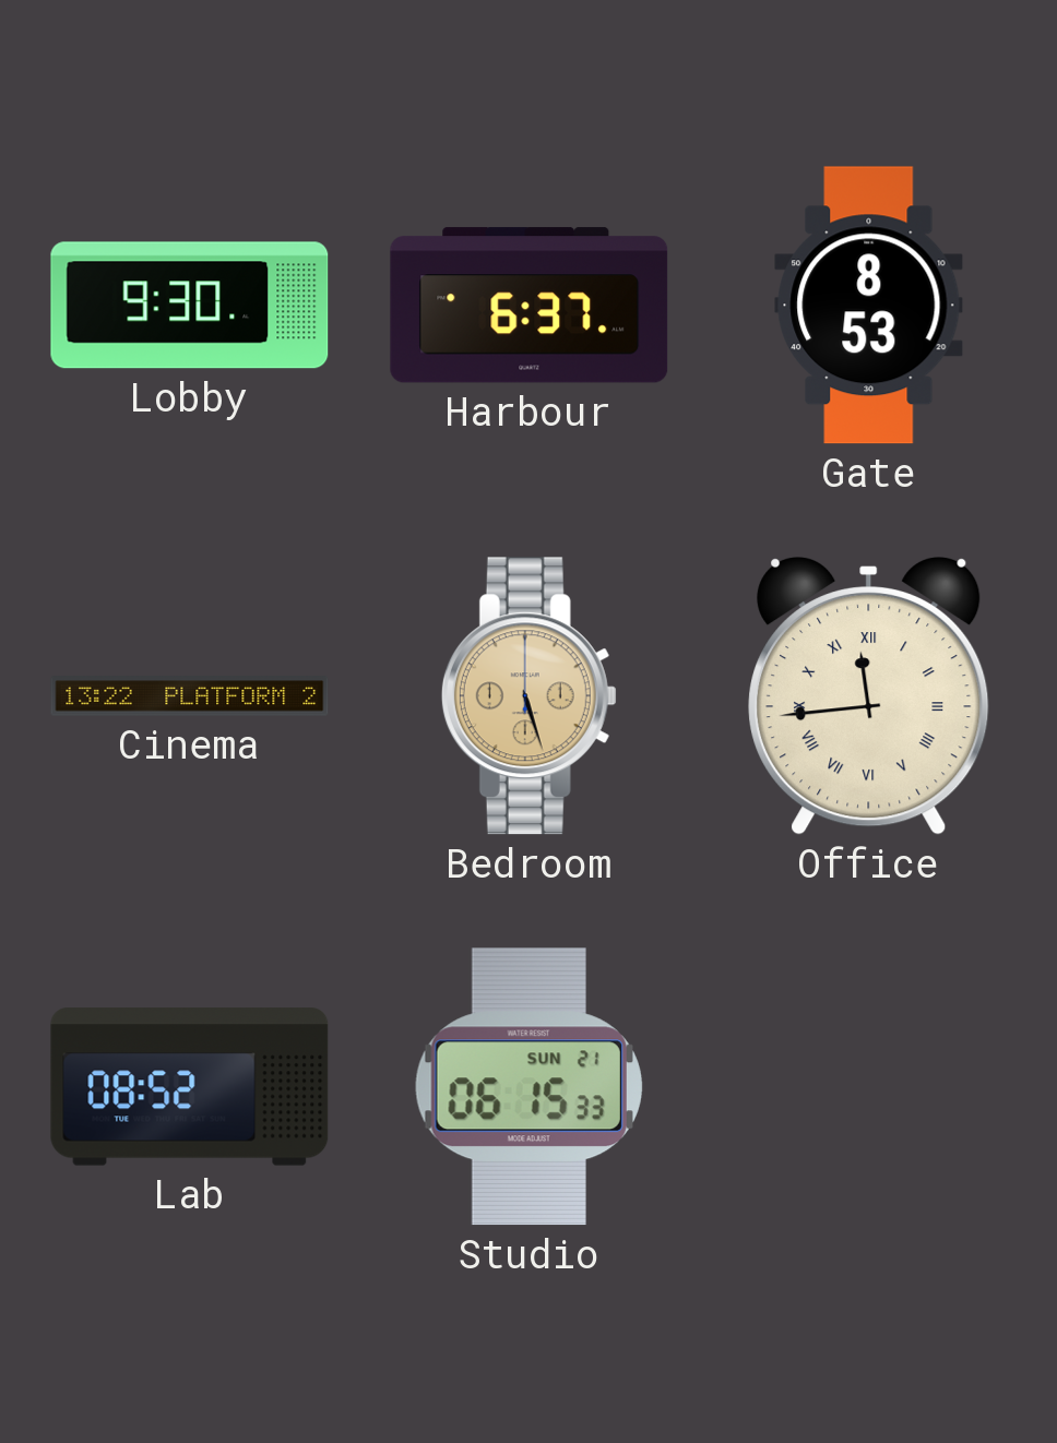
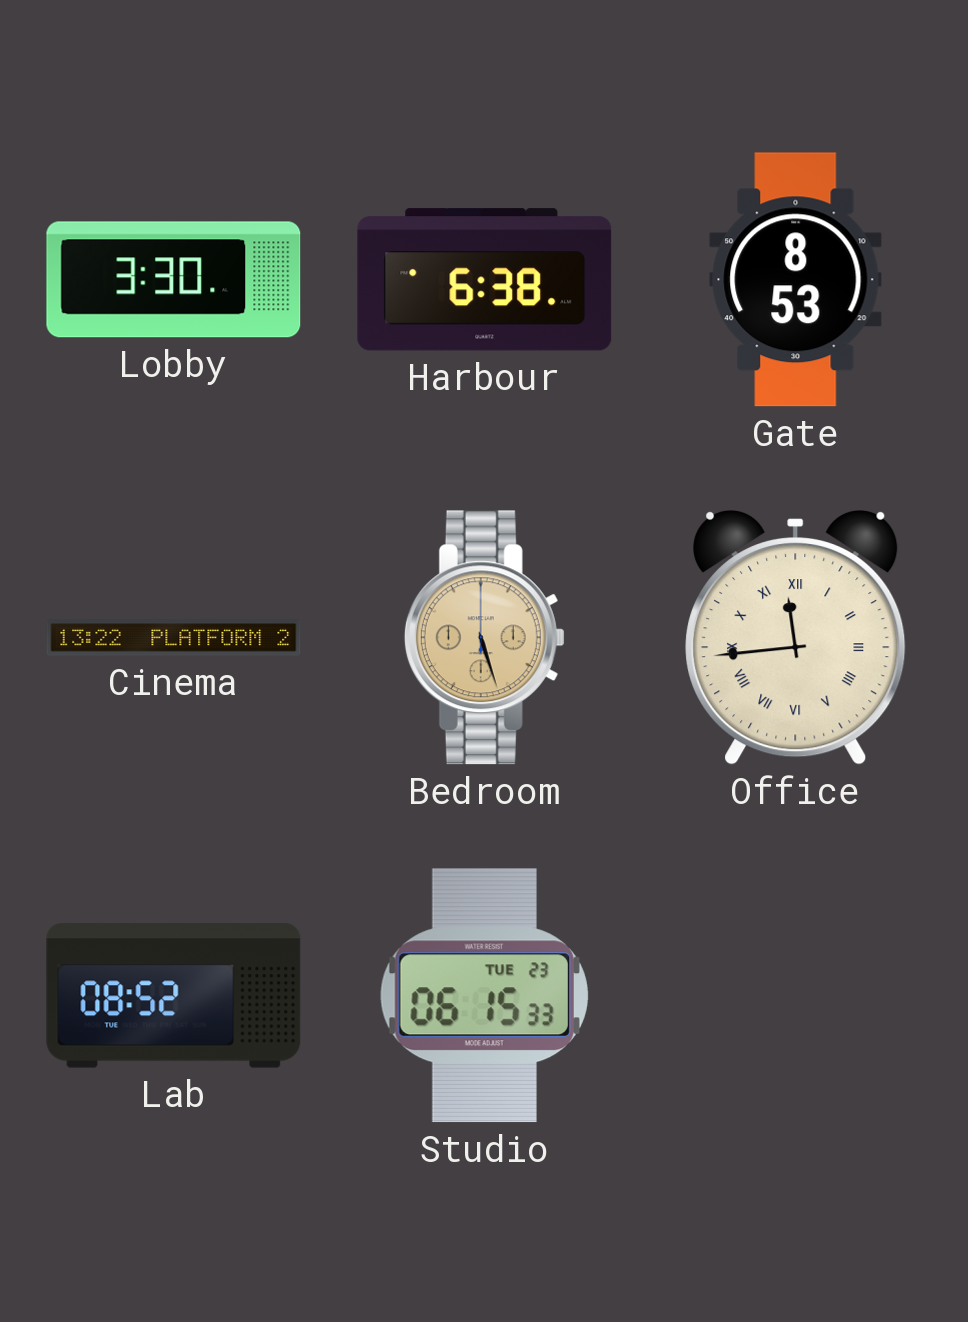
Lobby: 9:30 -> 3:30
Harbour: 6:37 -> 6:38
Studio date: SUN 21 -> TUE 23
